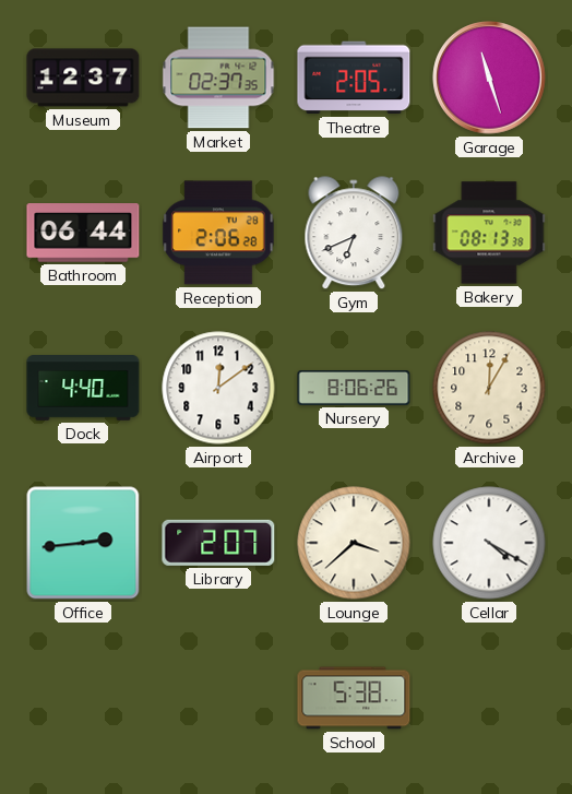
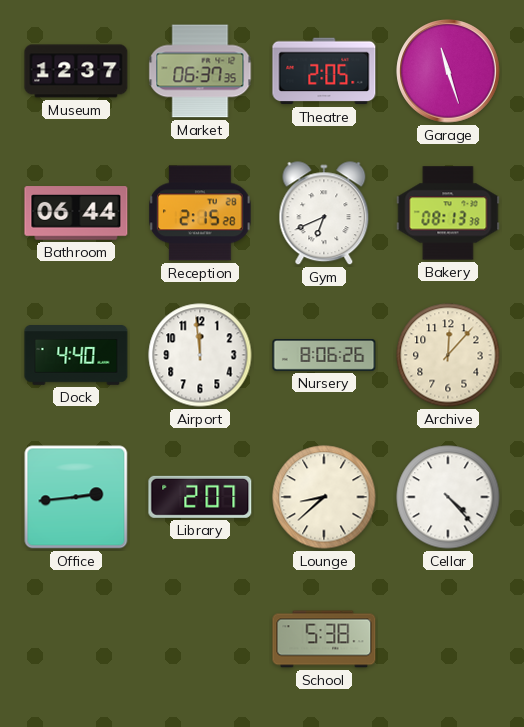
Market: 02:37 -> 06:37
Reception: 2:06 -> 2:15
Airport: 12:09 -> 11:59
Archive: 12:05 -> 12:07
Lounge: 3:38 -> 8:38
Cellar: 4:20 -> 4:23
